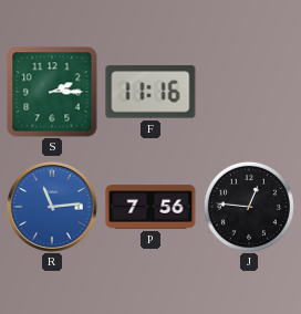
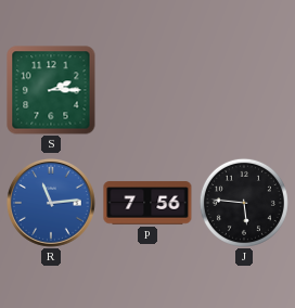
F: 11:16 -> none
J: 12:46 -> 5:46
